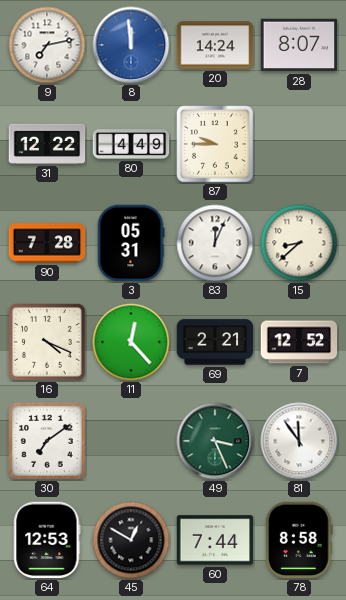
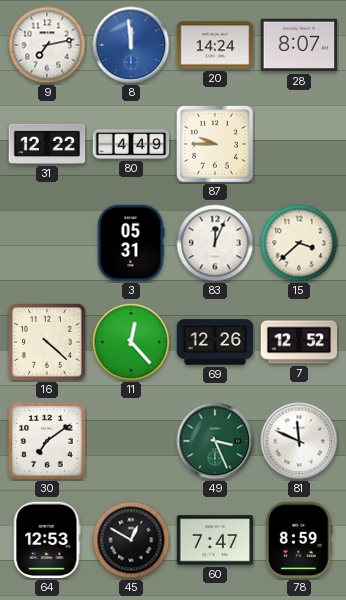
90: 7:28 -> none
15: 8:38 -> 3:38
16: 4:19 -> 4:22
69: 2:21 -> 12:26
81: 11:54 -> 11:49
60: 7:44 -> 7:47
78: 8:58 -> 8:59
